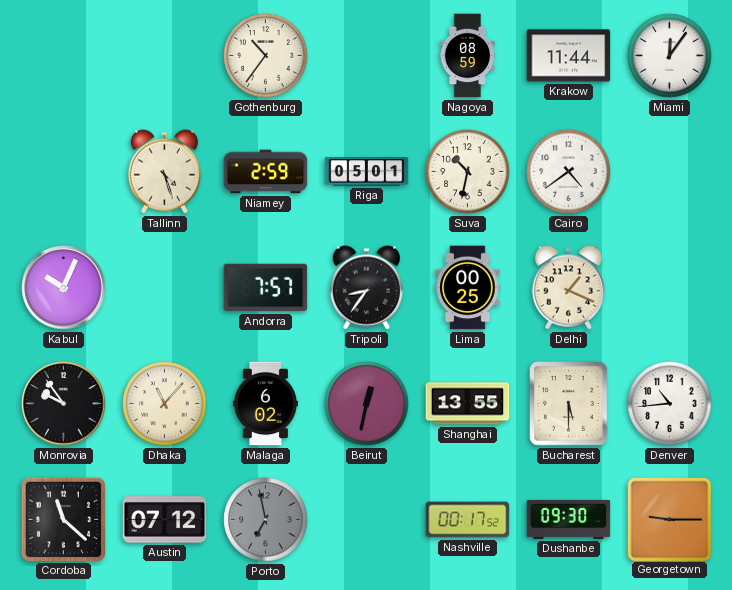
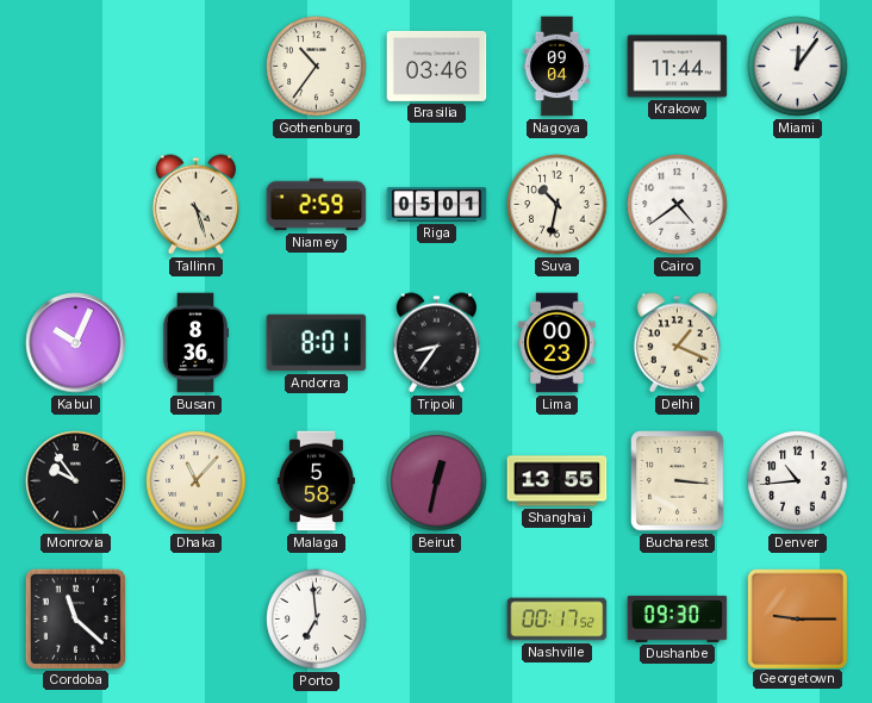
Brasilia: none -> 03:46
Nagoya: 08:59 -> 09:04
Busan: none -> 8:36
Andorra: 7:57 -> 8:01
Lima: 00:25 -> 00:23
Malaga: 6:02 -> 5:58
Bucharest: 5:30 -> 3:16
Austin: 07:12 -> none
Porto: 6:58 -> 6:59
Porto dial: grey -> white
